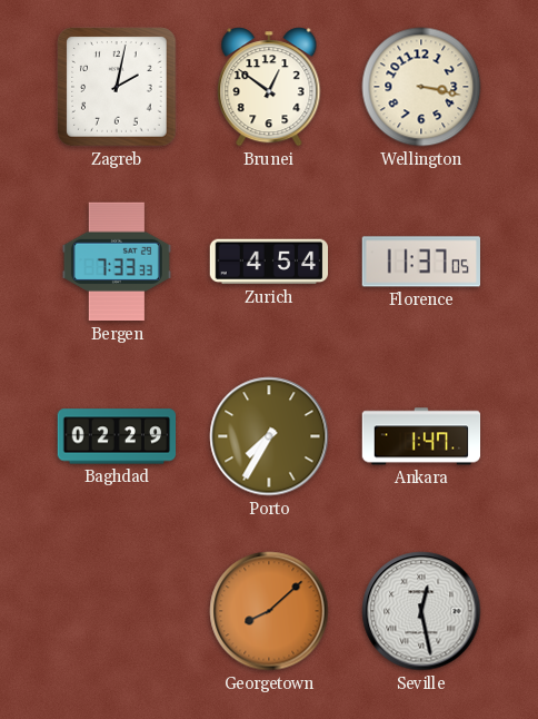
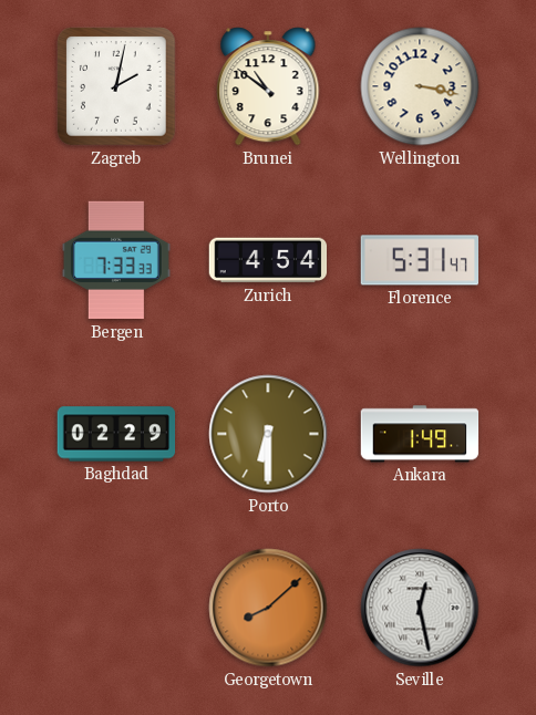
Brunei: 12:51 -> 10:51
Florence: 11:37 -> 5:31
Porto: 7:35 -> 6:30
Ankara: 1:47 -> 1:49
